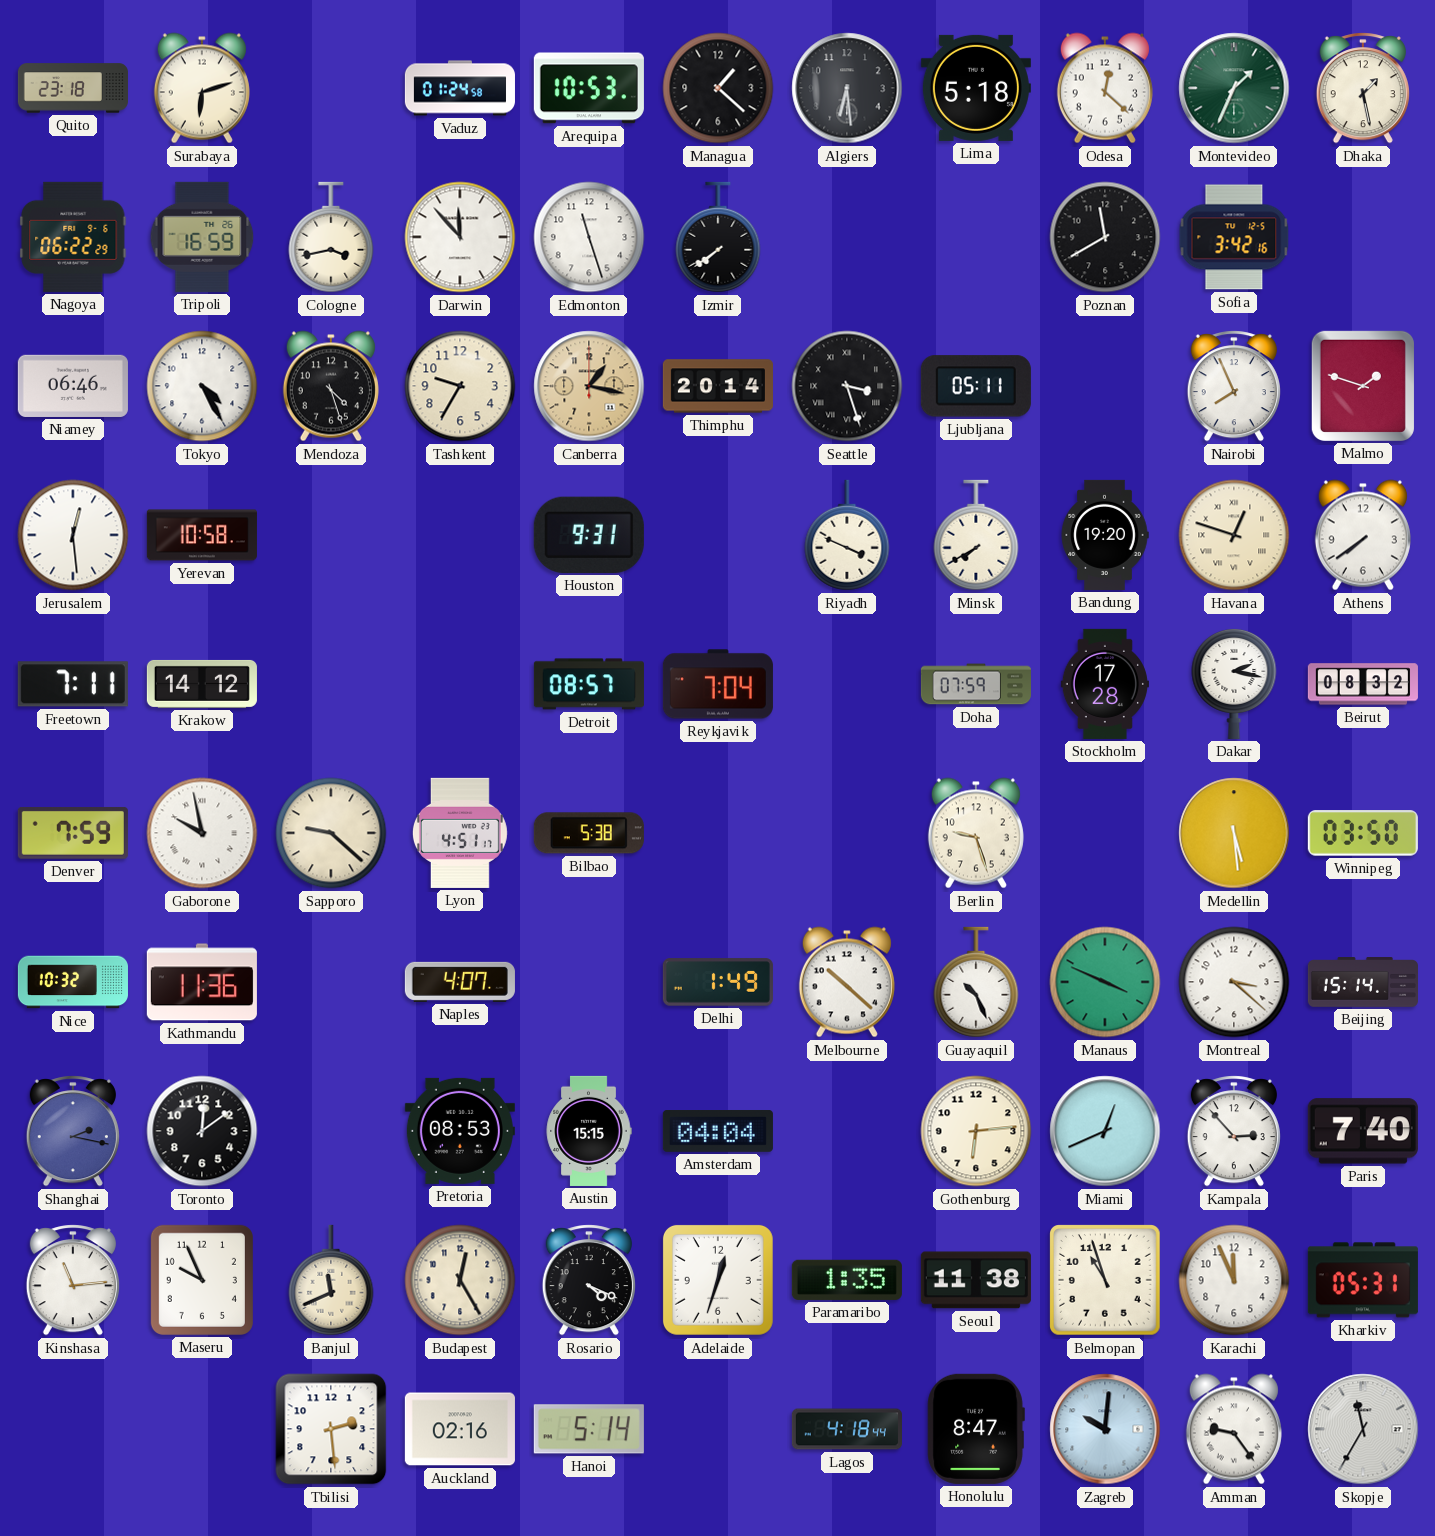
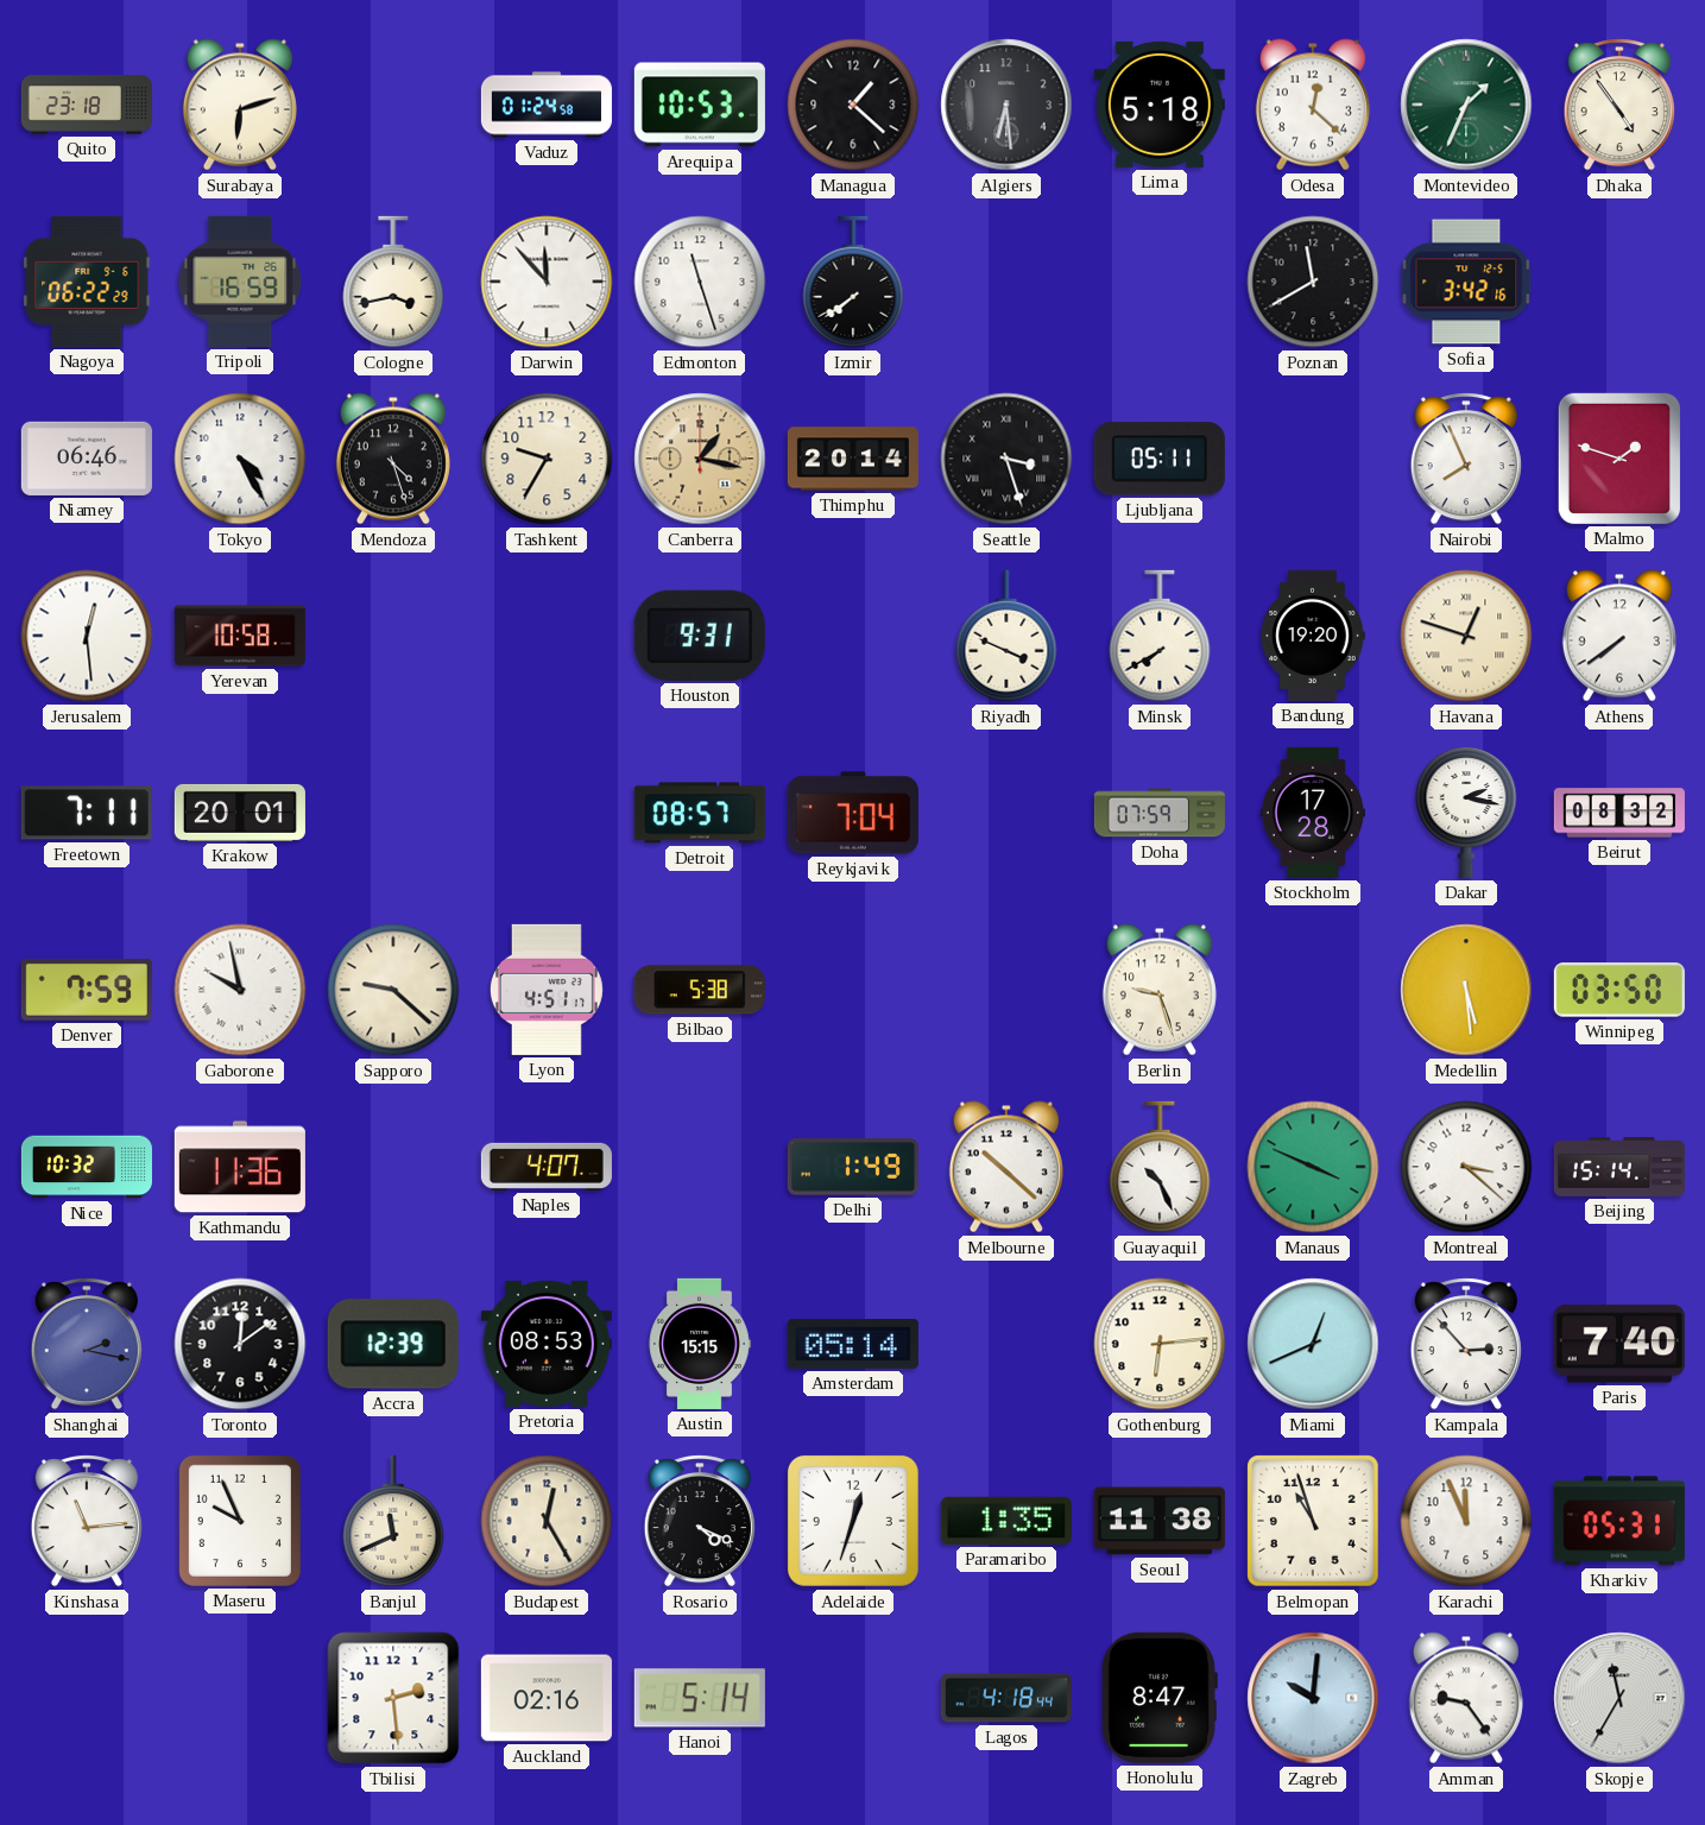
Dhaka: 1:28 -> 4:54
Krakow: 14:12 -> 20:01
Accra: none -> 12:39
Amsterdam: 04:04 -> 05:14
